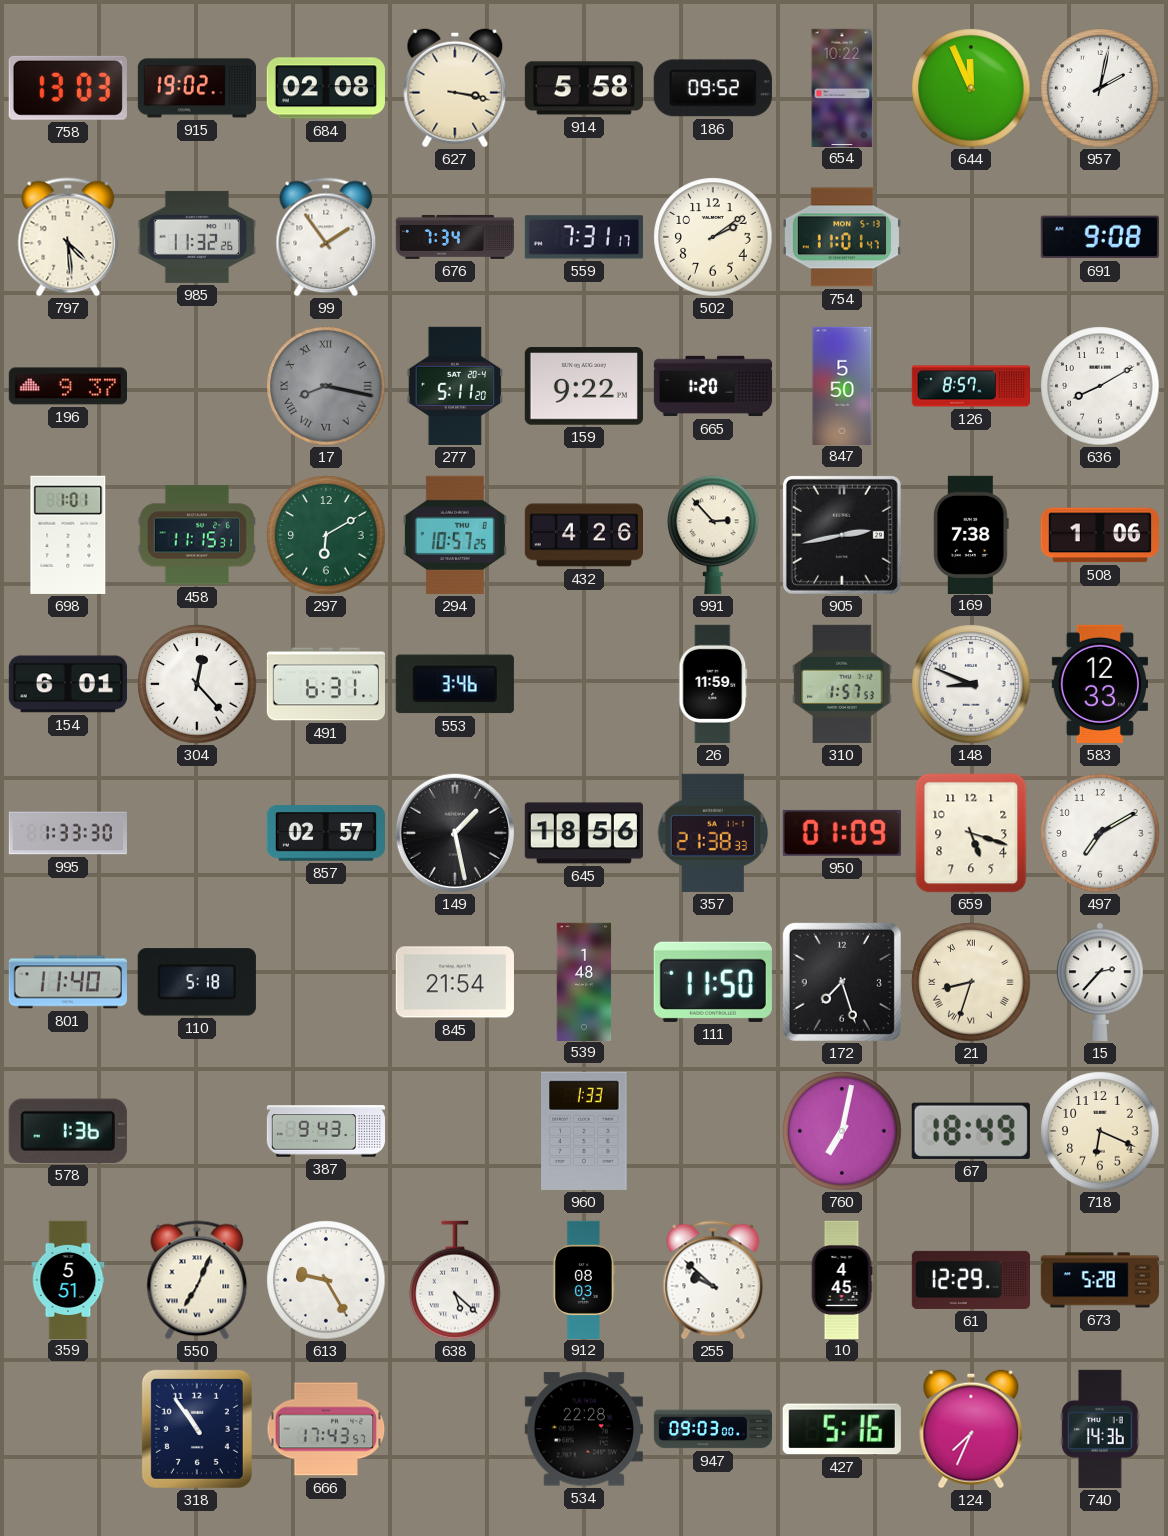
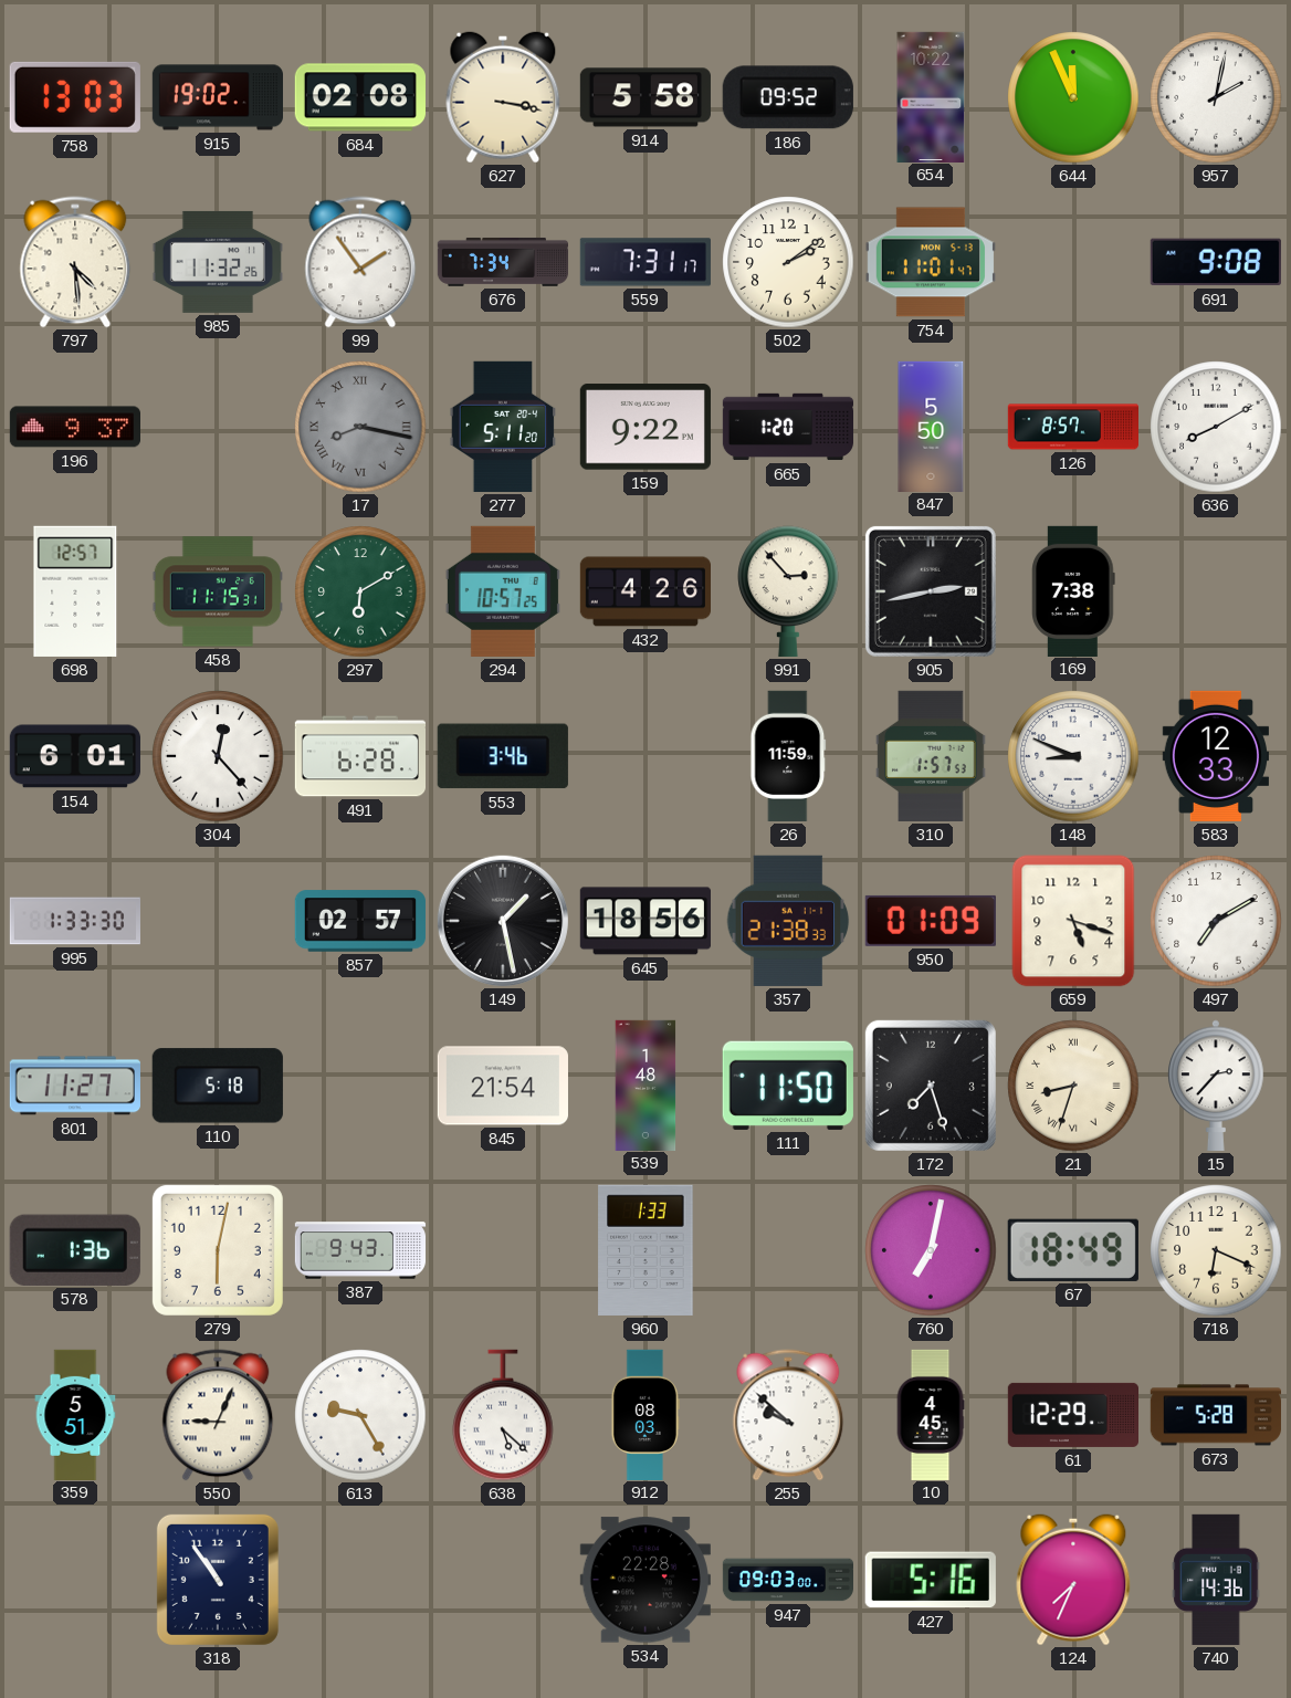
698: 1:01 -> 12:57
508: 1:06 -> none
491: 6:31 -> 6:28
801: 11:40 -> 11:27
279: none -> 6:02
550: 7:04 -> 9:04
666: 17:43 -> none
